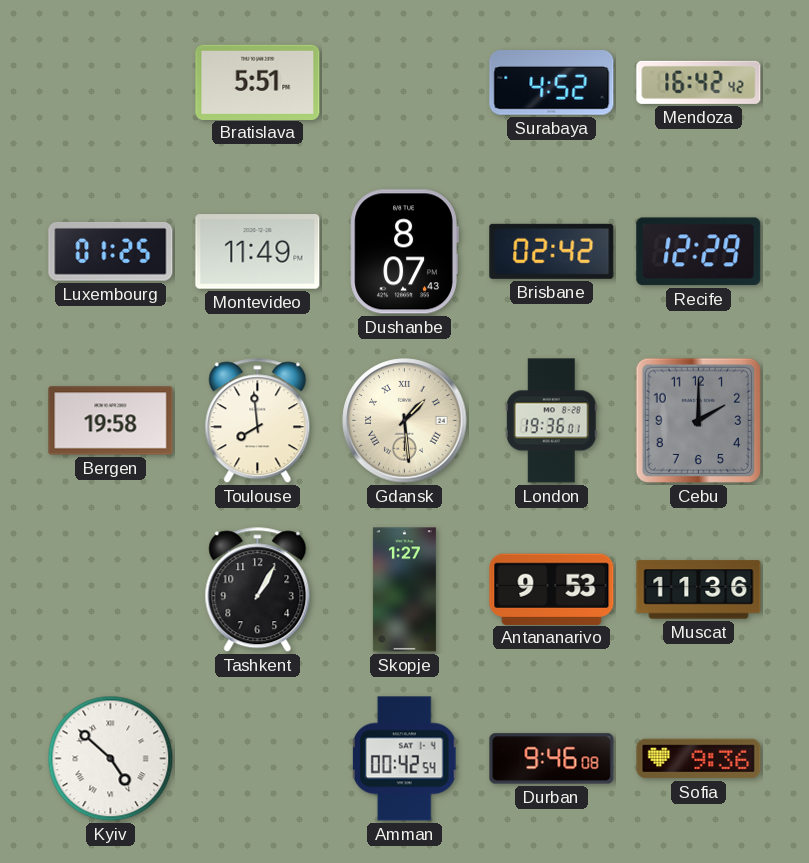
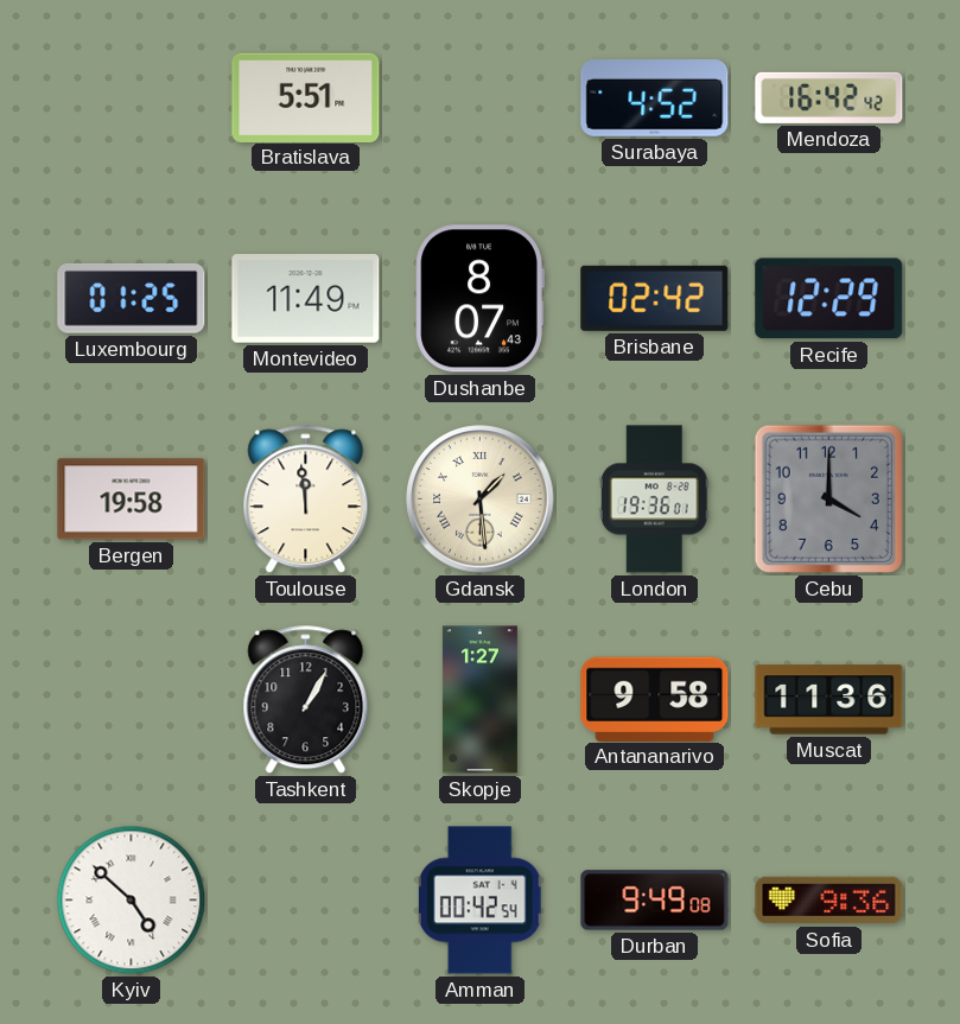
Toulouse: 7:59 -> 11:59
Cebu: 2:00 -> 4:00
Antananarivo: 9:53 -> 9:58
Durban: 9:46 -> 9:49
